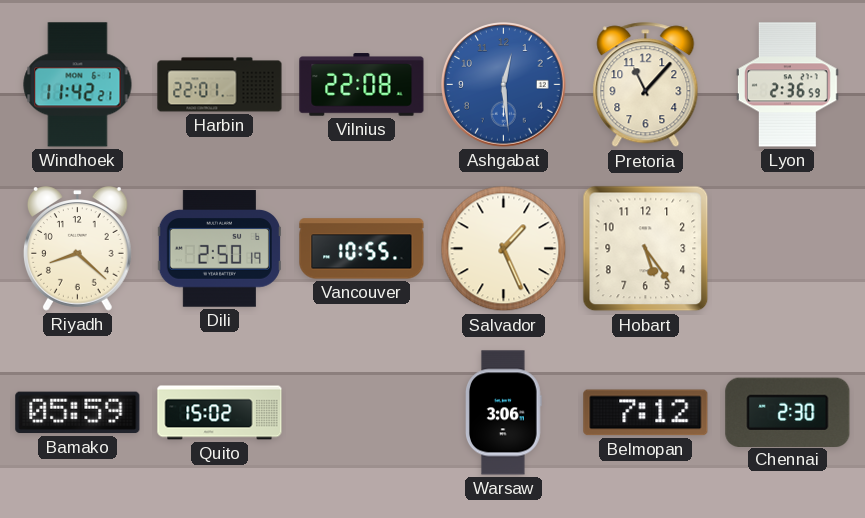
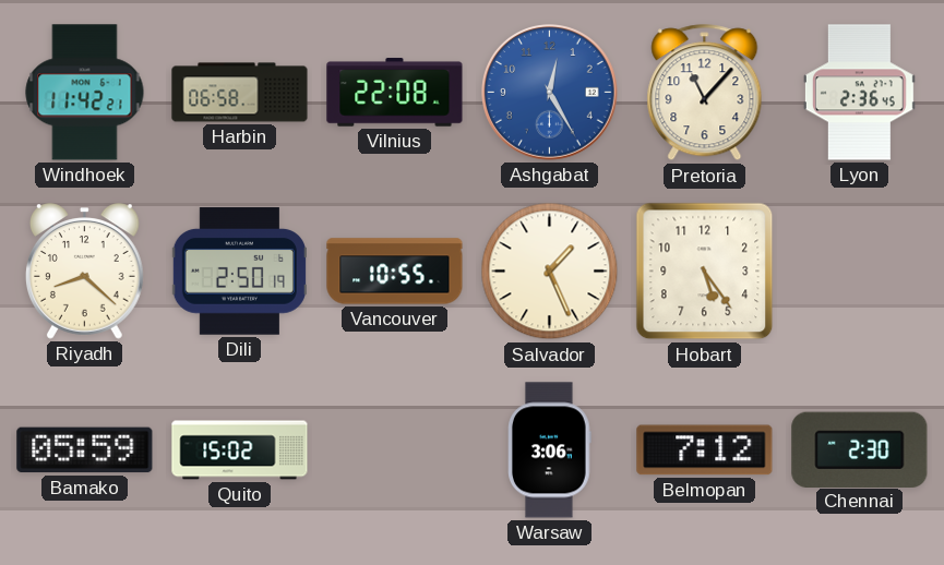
Harbin: 22:01 -> 06:58
Ashgabat: 12:29 -> 12:25
Lyon: 2:36:59 -> 2:36:45
